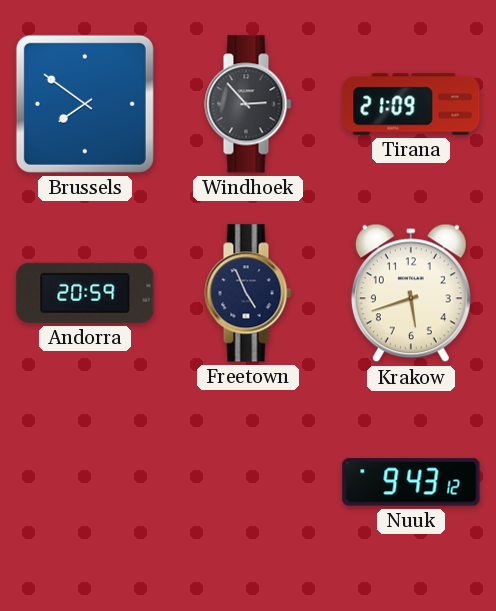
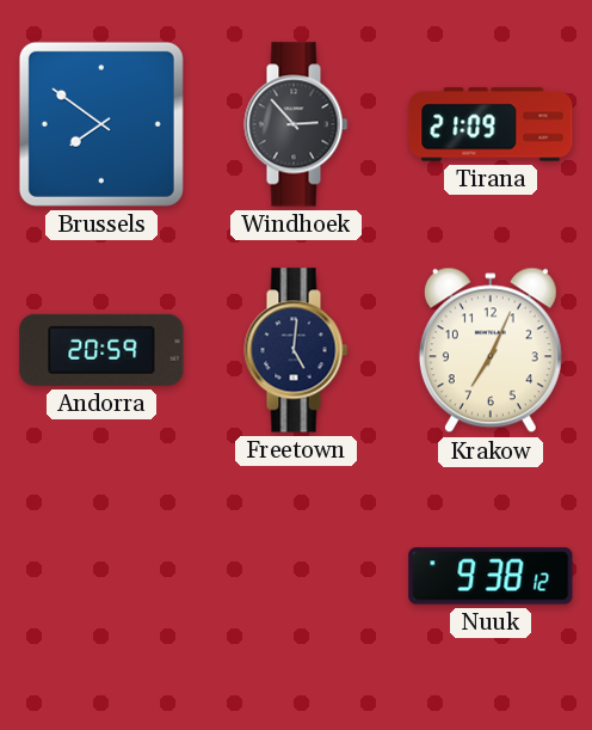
Freetown: 4:56 -> 5:01
Krakow: 5:42 -> 7:04
Nuuk: 9:43 -> 9:38
